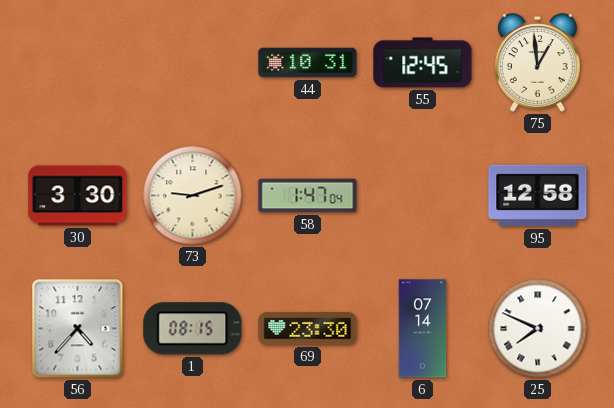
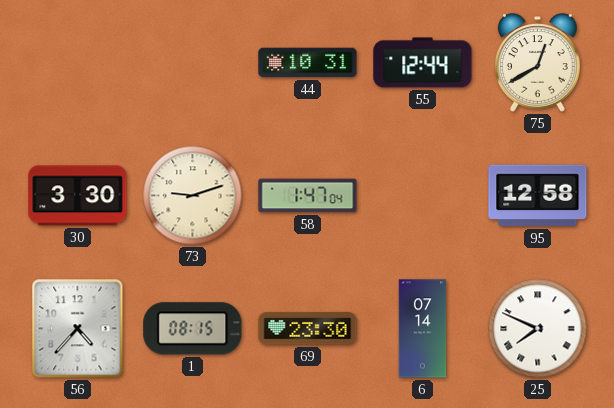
55: 12:45 -> 12:44
75: 12:59 -> 12:40
